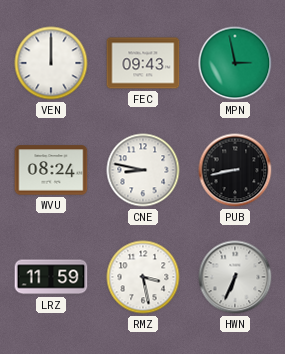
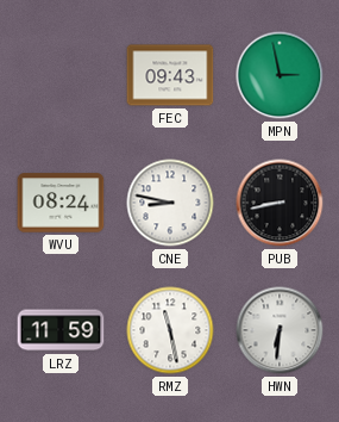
VEN: 12:00 -> none
RMZ: 3:28 -> 11:28
HWN: 6:34 -> 6:31
